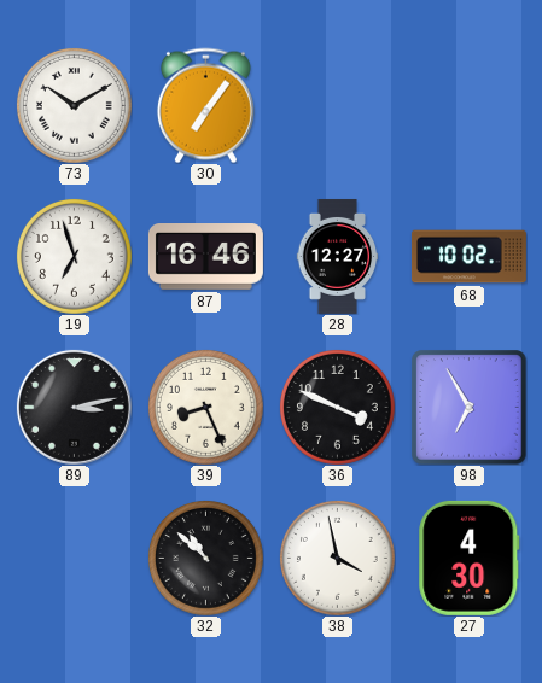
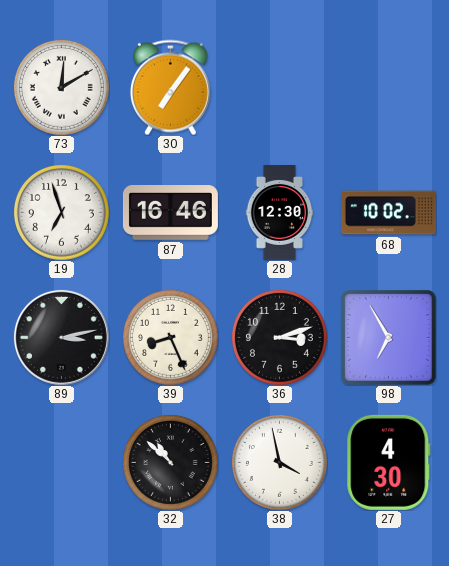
73: 10:10 -> 12:10
28: 12:27 -> 12:30
36: 3:49 -> 3:12
